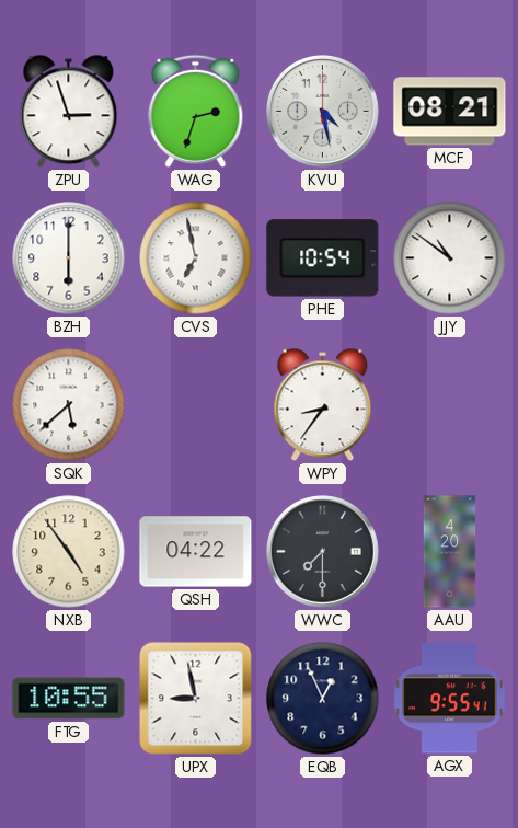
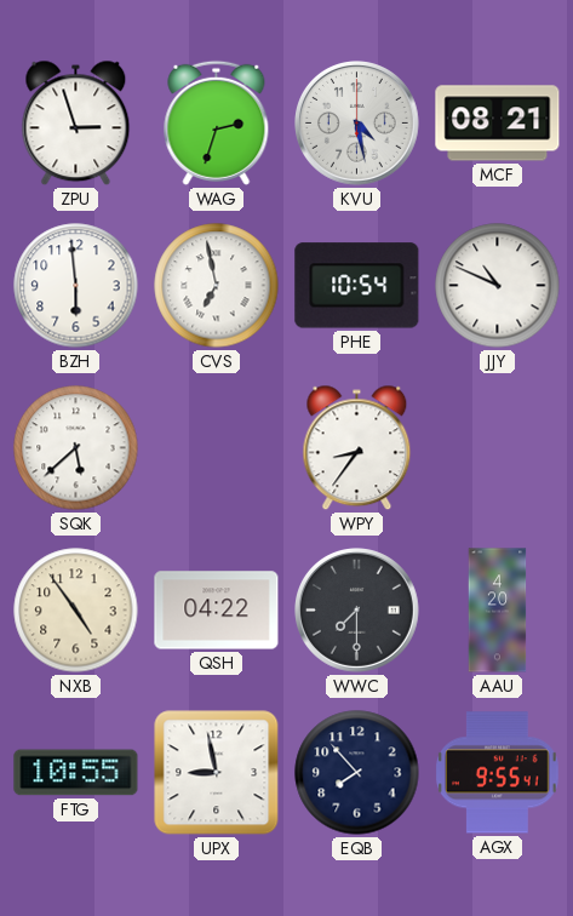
BZH: 6:00 -> 5:59
JJY: 10:51 -> 10:49
EQB: 12:56 -> 7:53
